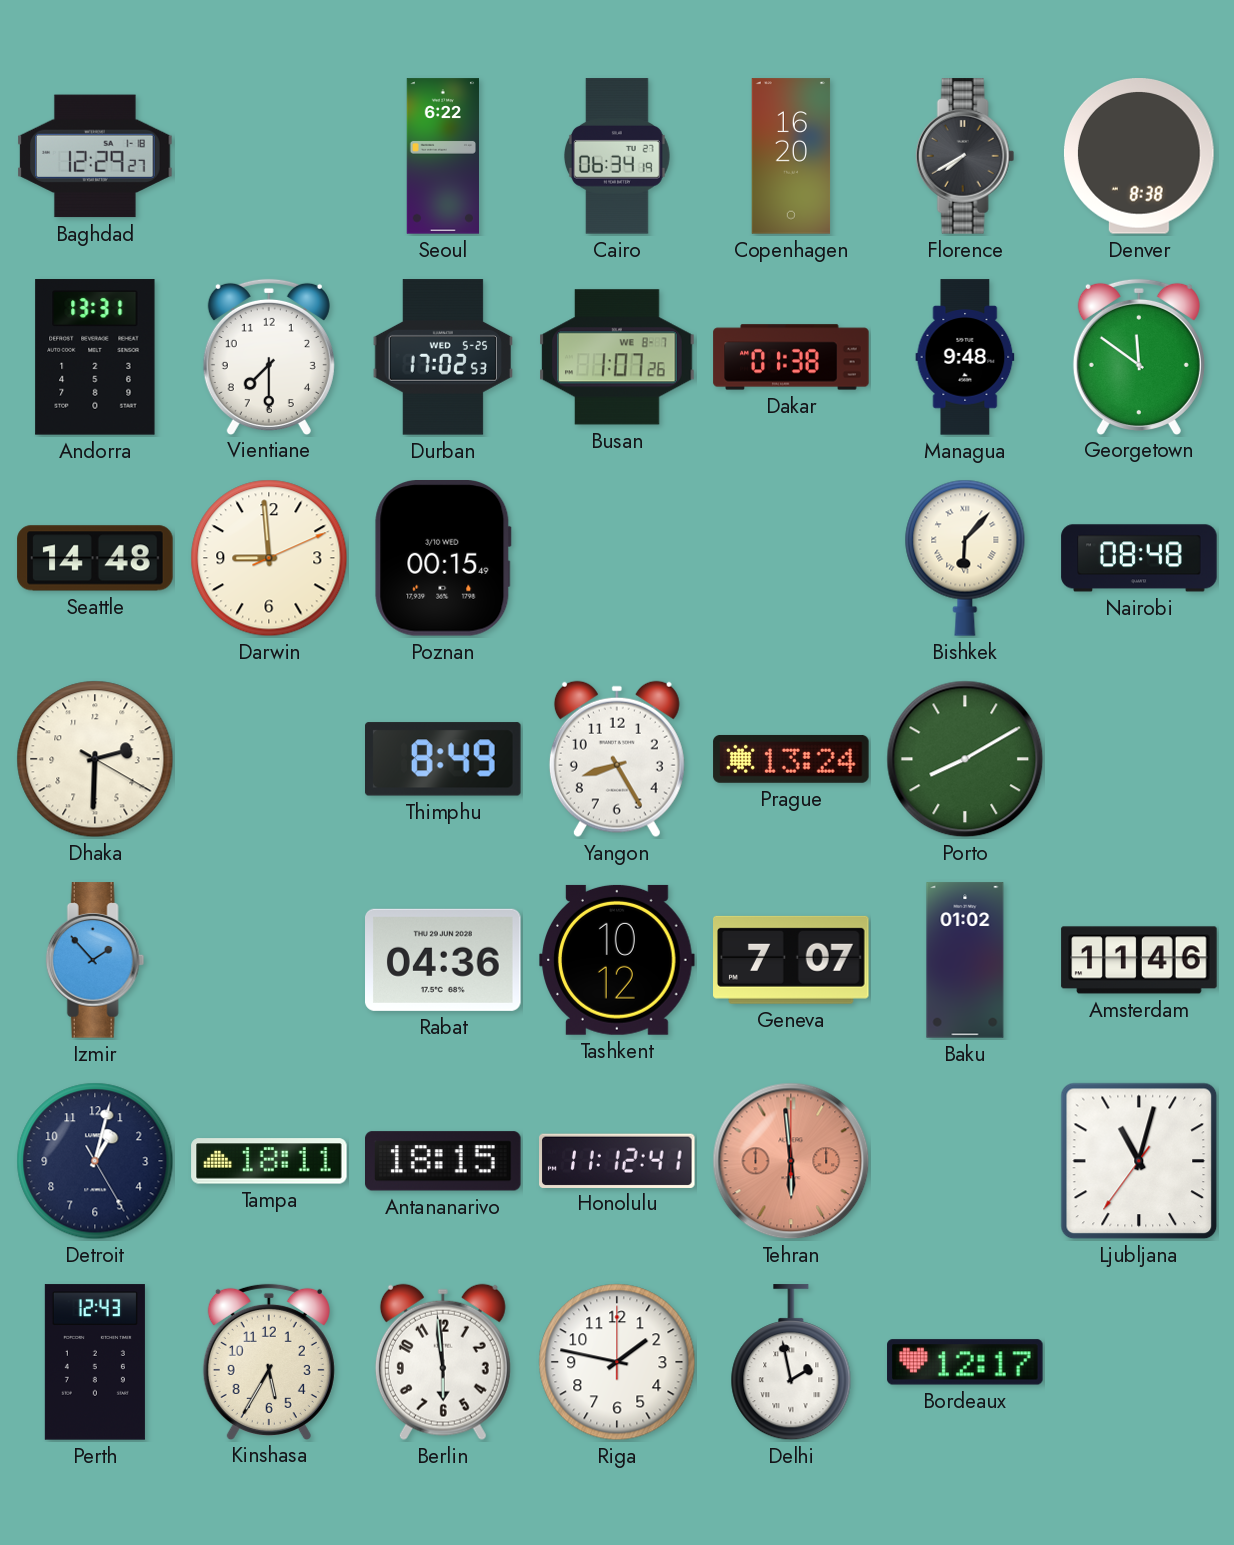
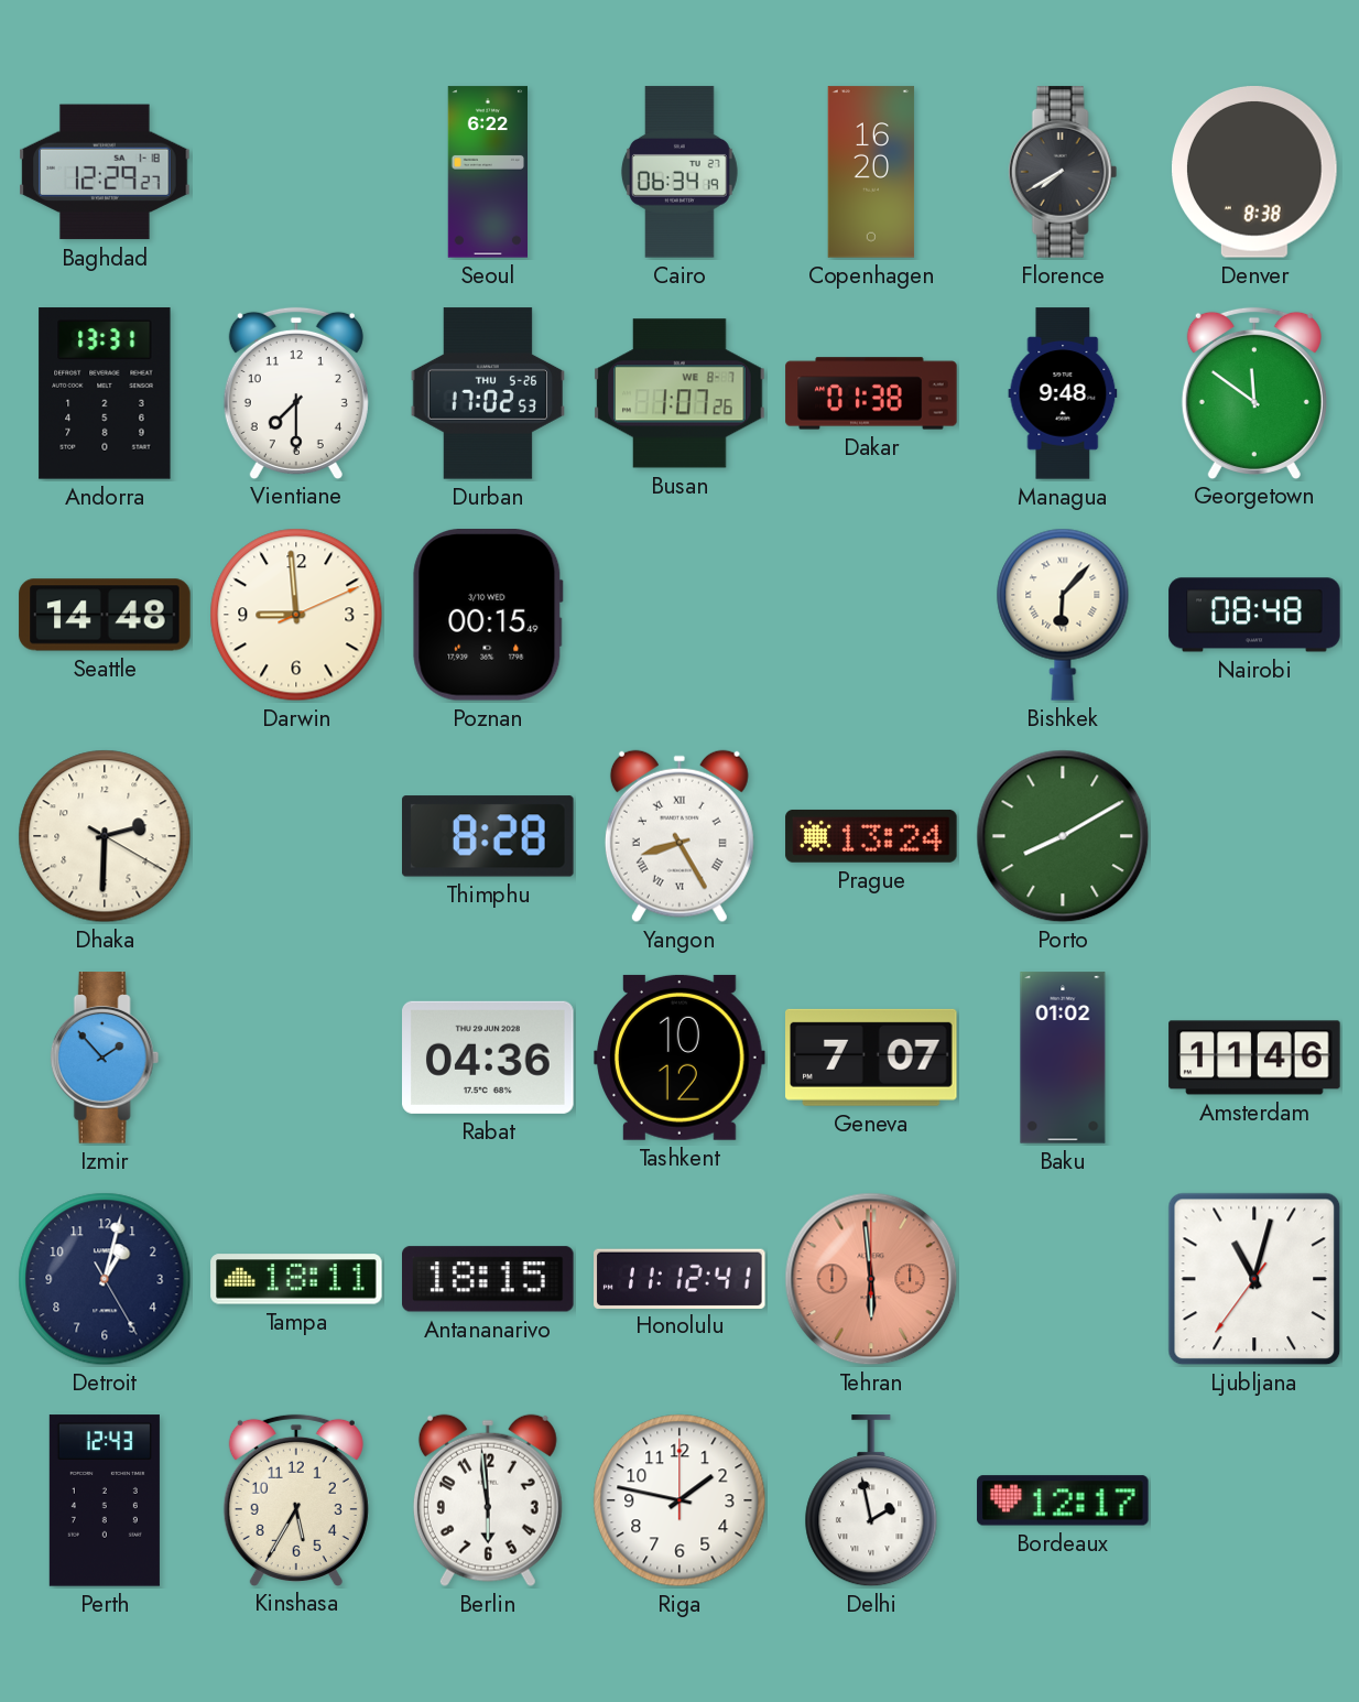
Durban date: WED 5-25 -> THU 5-26
Thimphu: 8:49 -> 8:28
Yangon numerals: Arabic -> Roman
